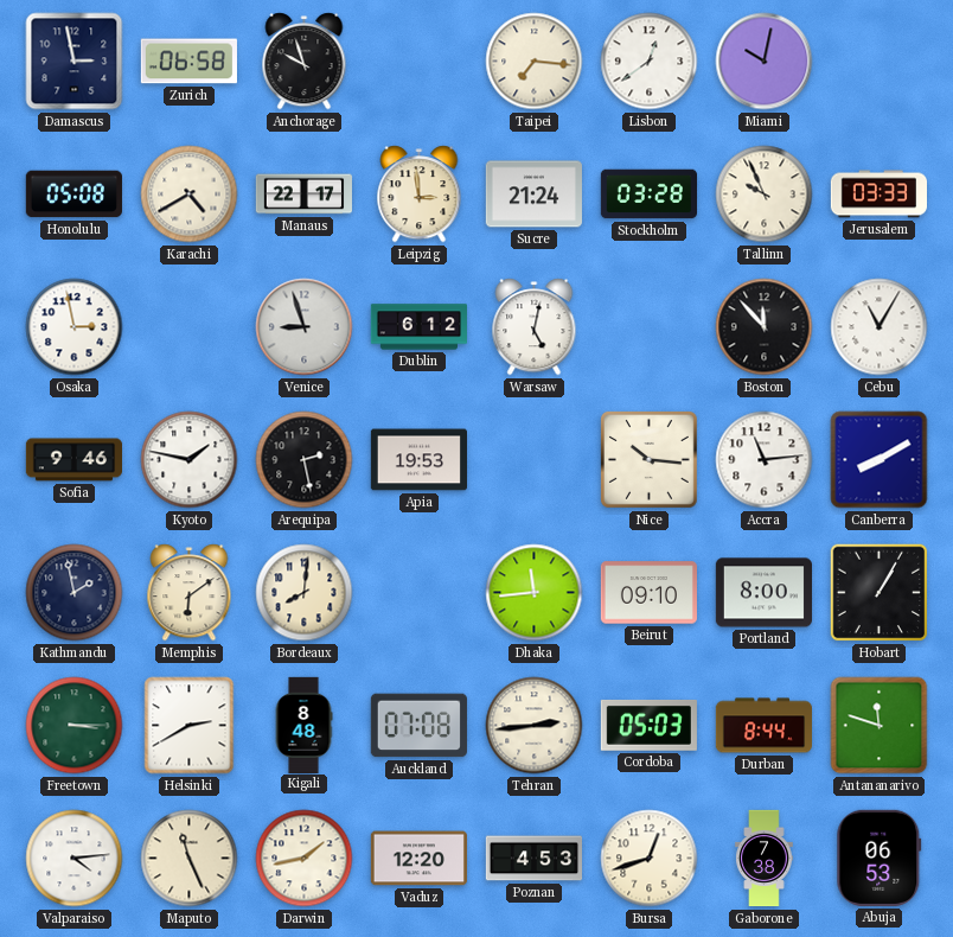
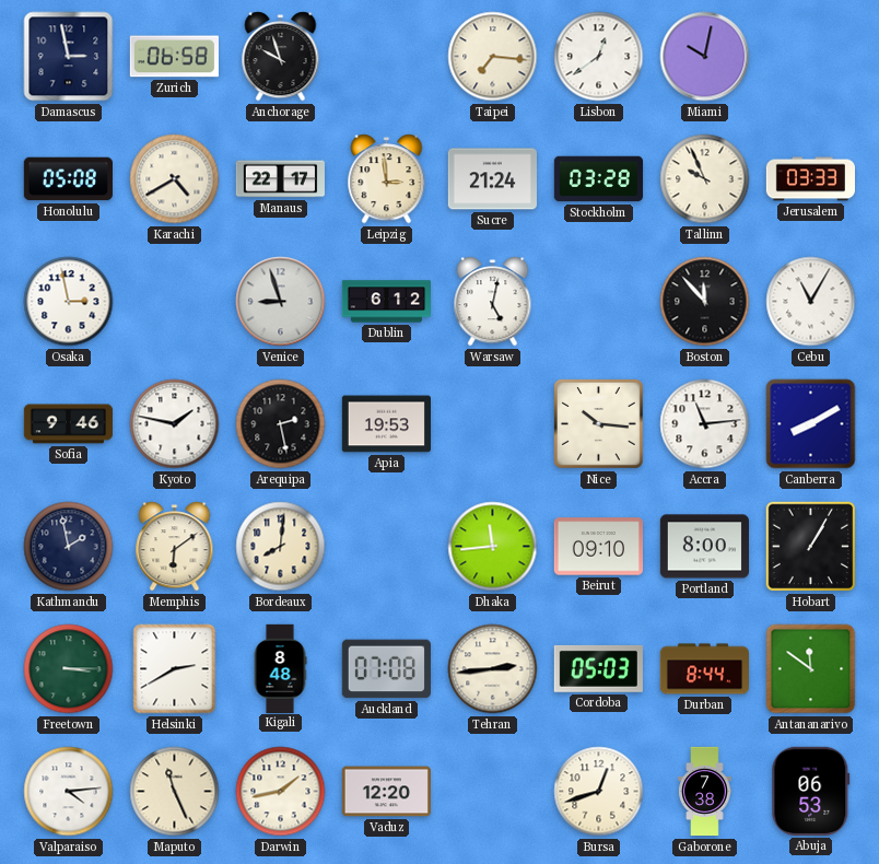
Antananarivo: 11:48 -> 11:51
Poznan: 4:53 -> none
